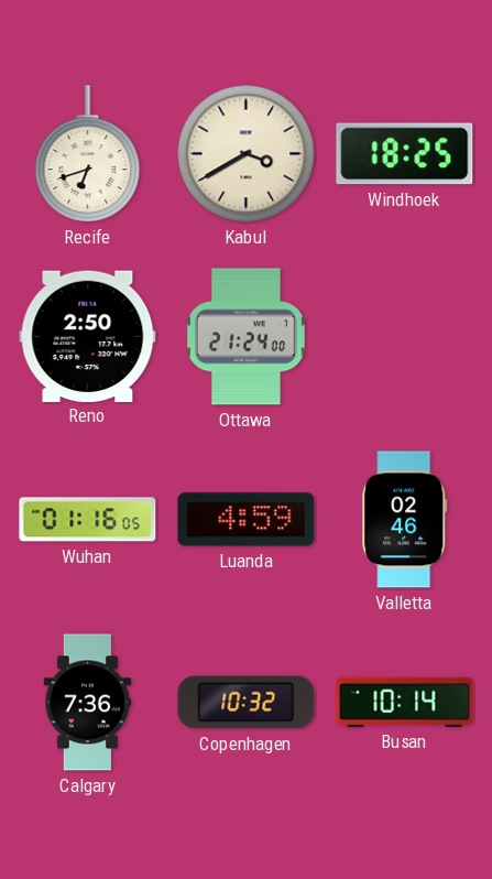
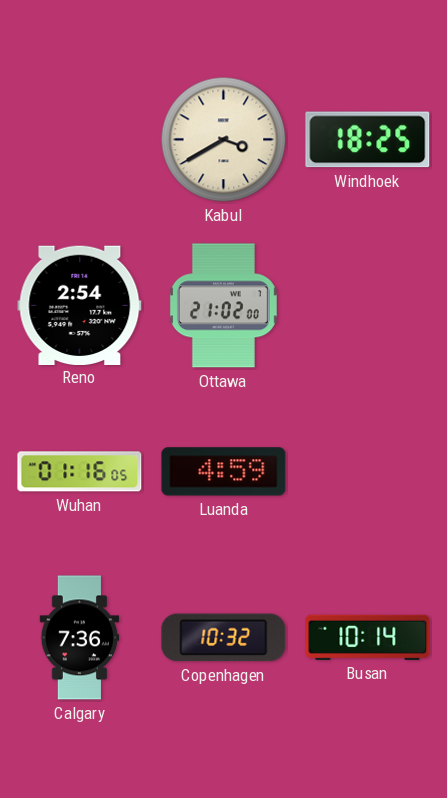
Recife: 6:42 -> none
Reno: 2:50 -> 2:54
Ottawa: 21:24 -> 21:02
Valletta: 02:46 -> none
